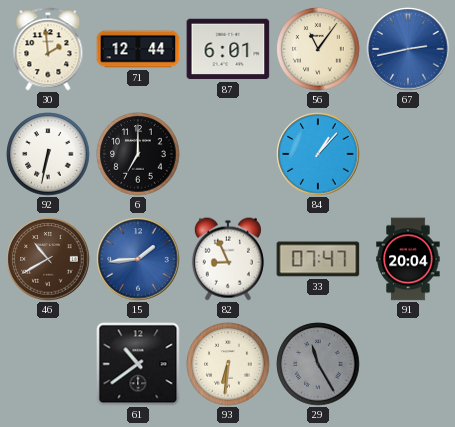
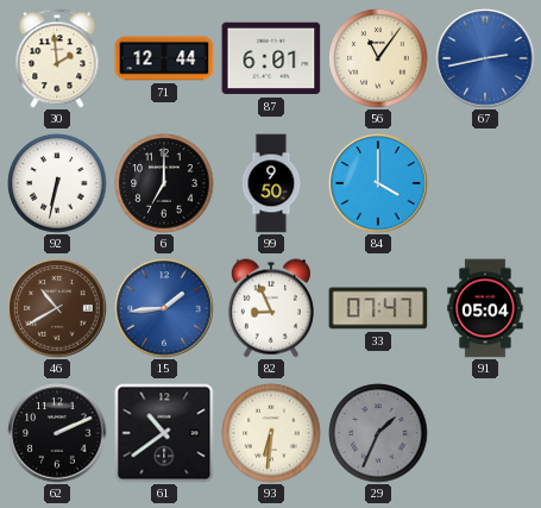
99: none -> 9:50
84: 1:07 -> 4:00
91: 20:04 -> 05:04
62: none -> 2:11
29: 11:25 -> 1:34
